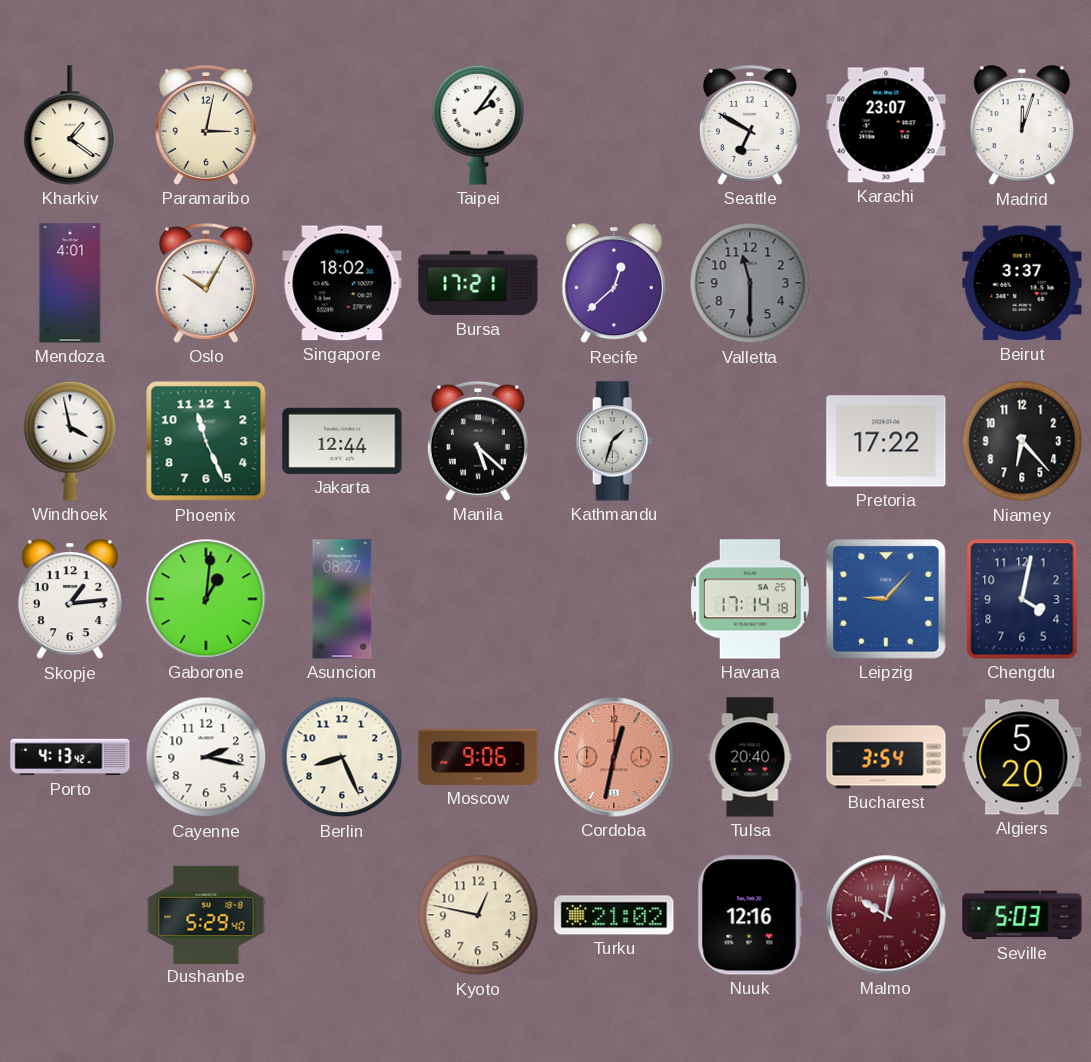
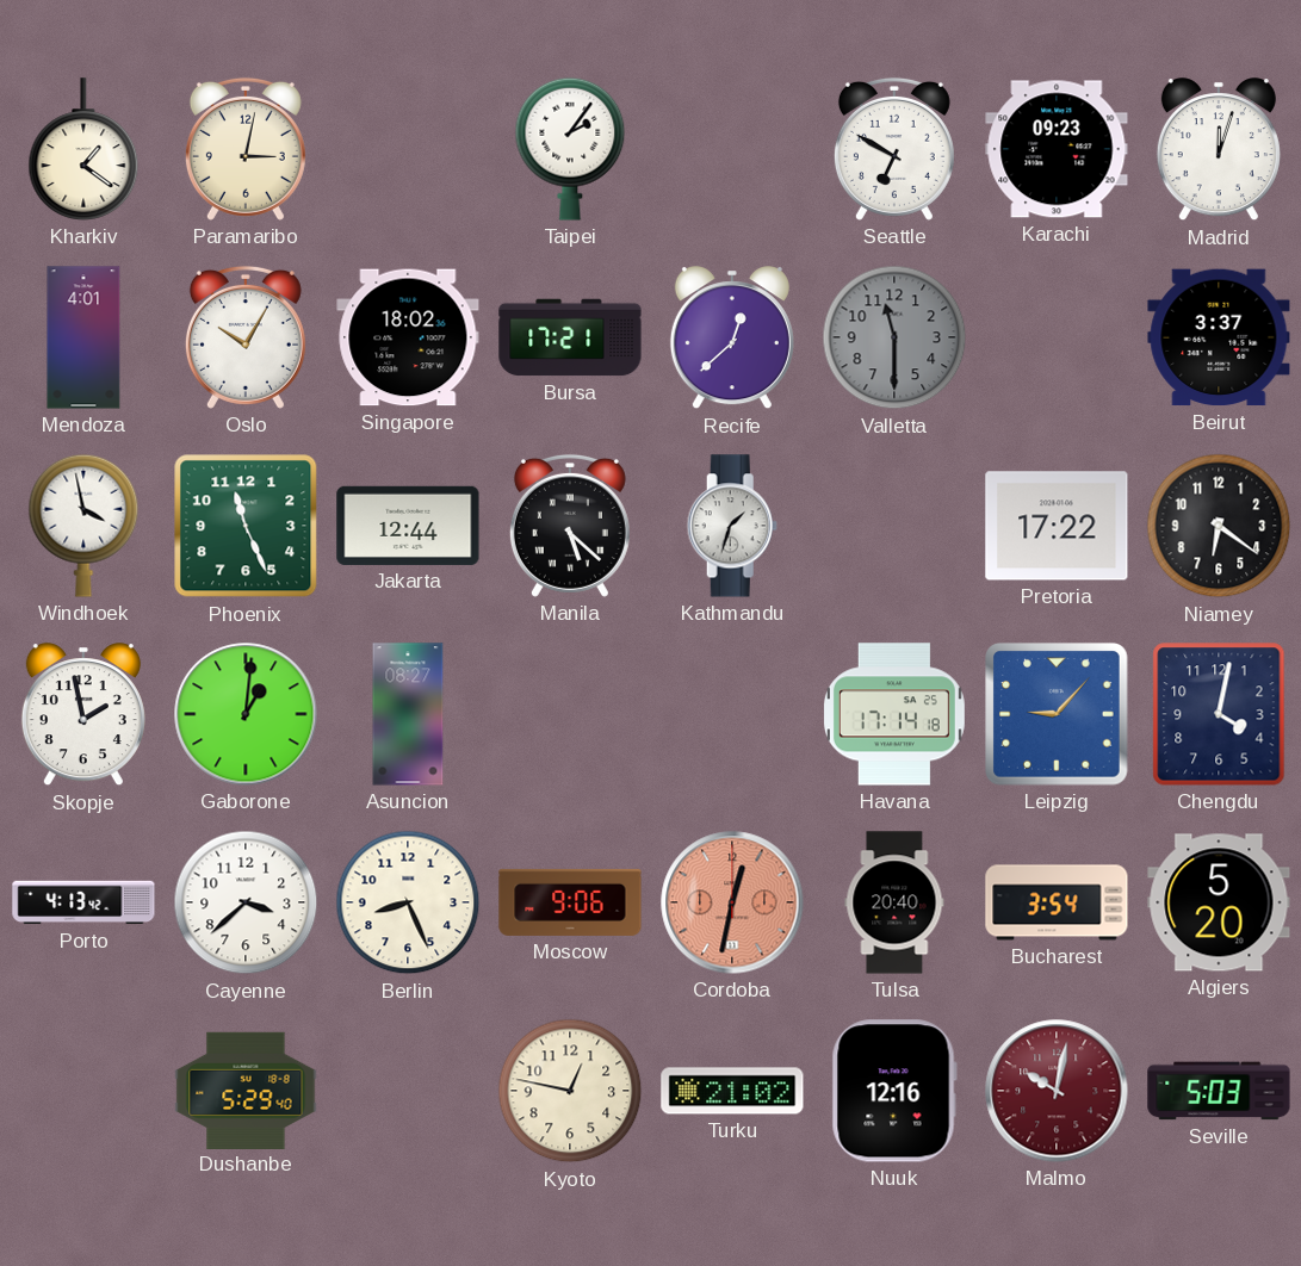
Karachi: 23:07 -> 09:23
Niamey: 6:23 -> 6:21
Skopje: 1:14 -> 1:58
Cayenne: 2:17 -> 3:38
